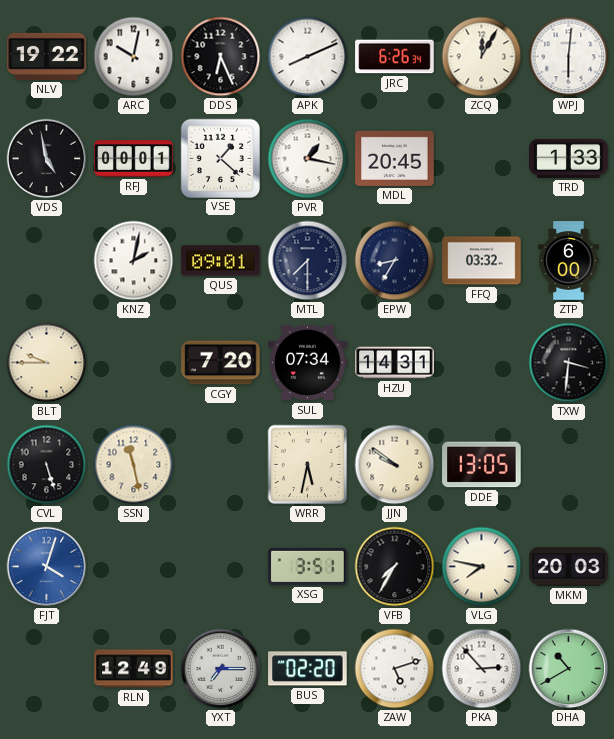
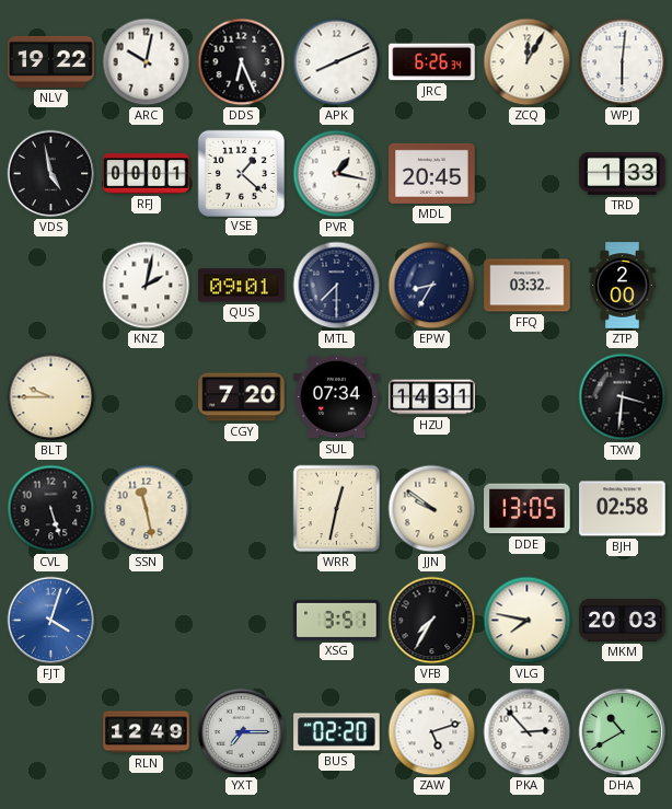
ZTP: 6:00 -> 2:00
WRR: 5:32 -> 12:32
BJH: none -> 02:58
